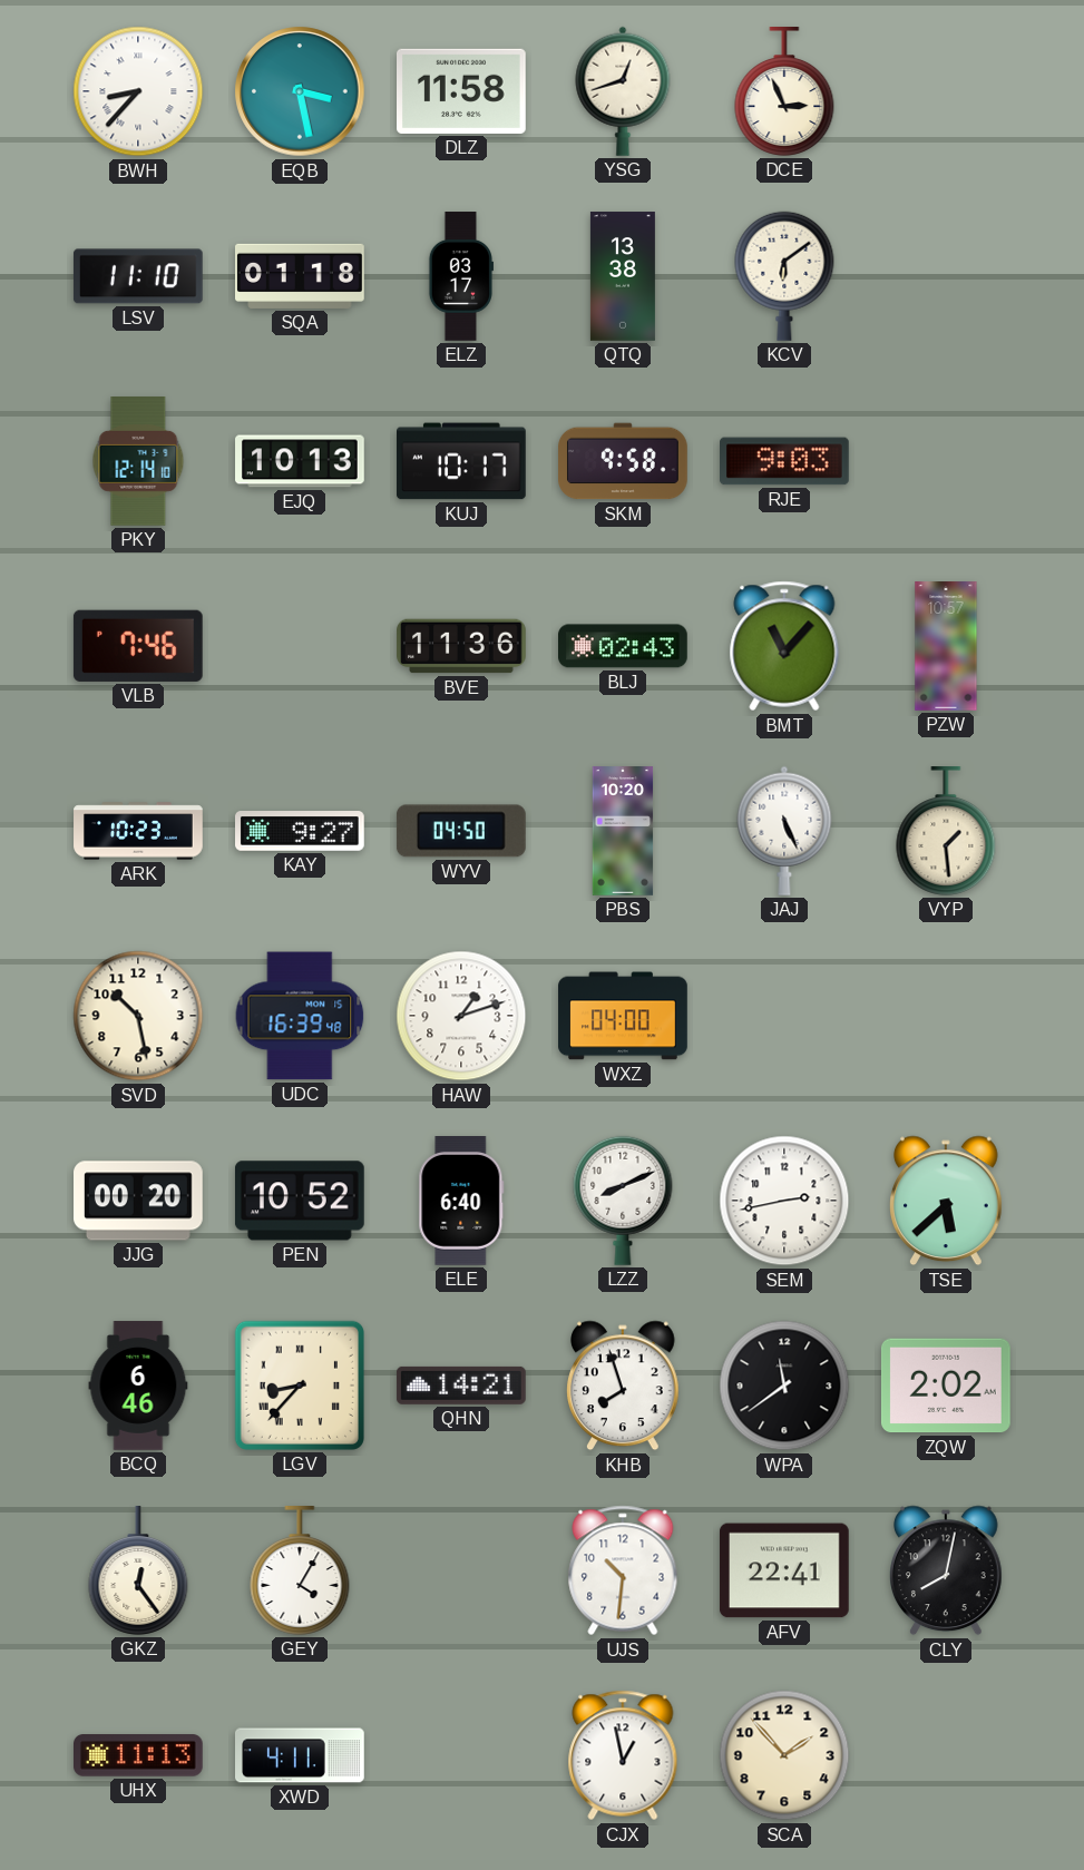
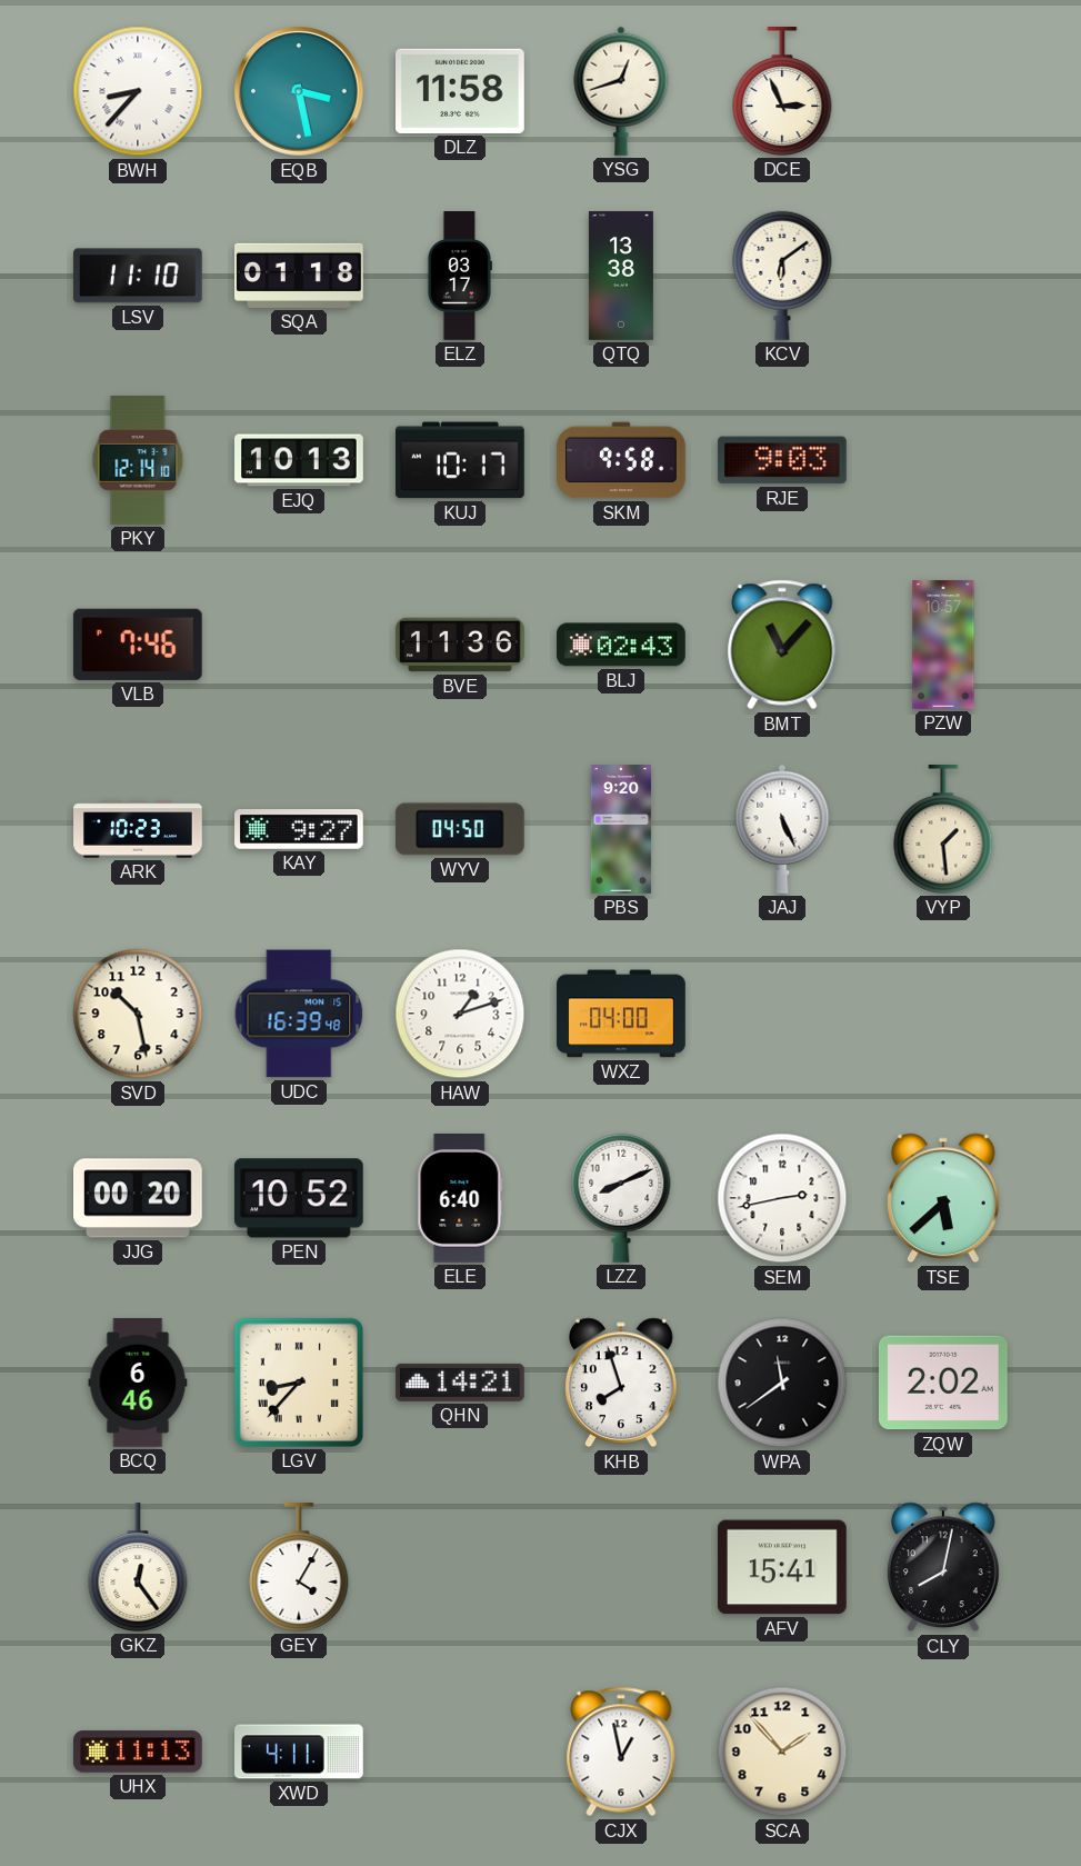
PBS: 10:20 -> 9:20
UJS: 10:31 -> none
AFV: 22:41 -> 15:41
